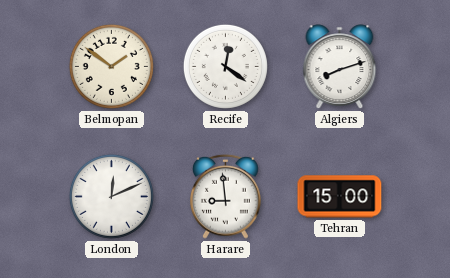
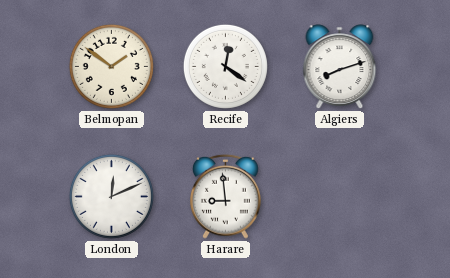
Tehran: 15:00 -> none
